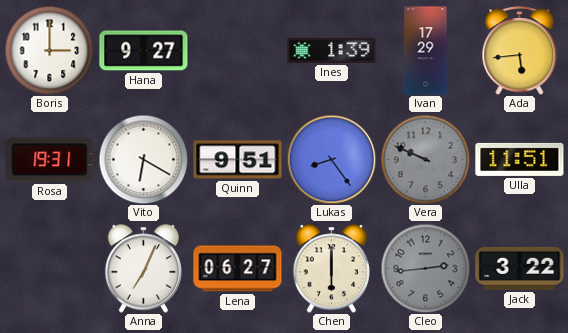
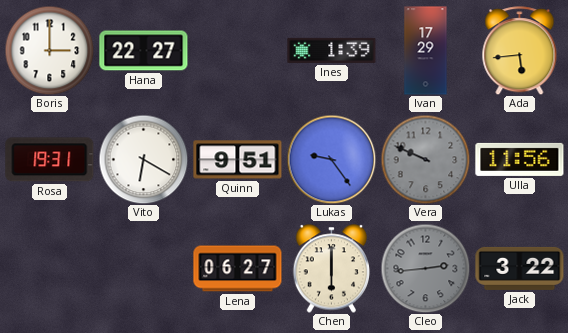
Hana: 9:27 -> 22:27
Lukas: 8:24 -> 9:24
Ulla: 11:51 -> 11:56
Anna: 7:04 -> none
